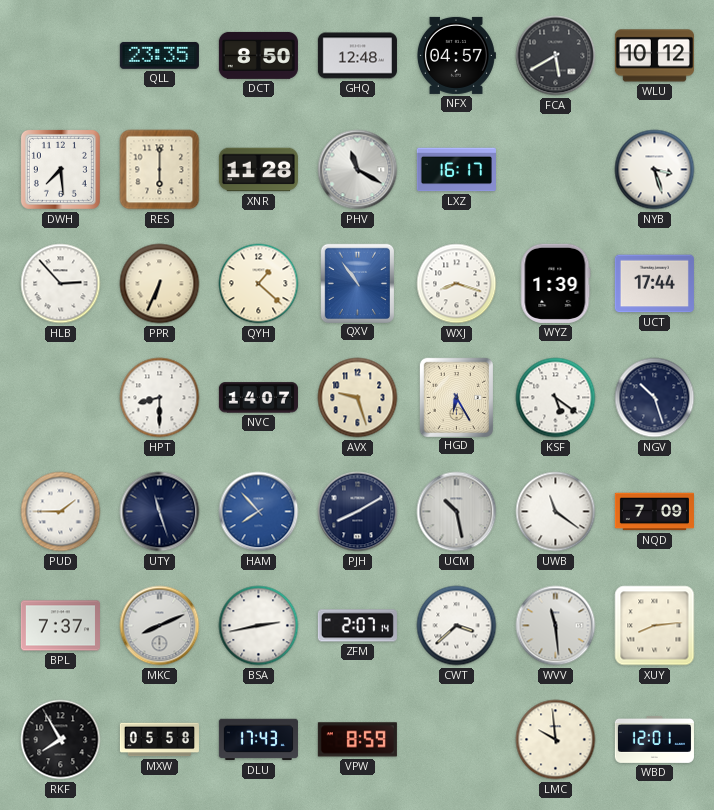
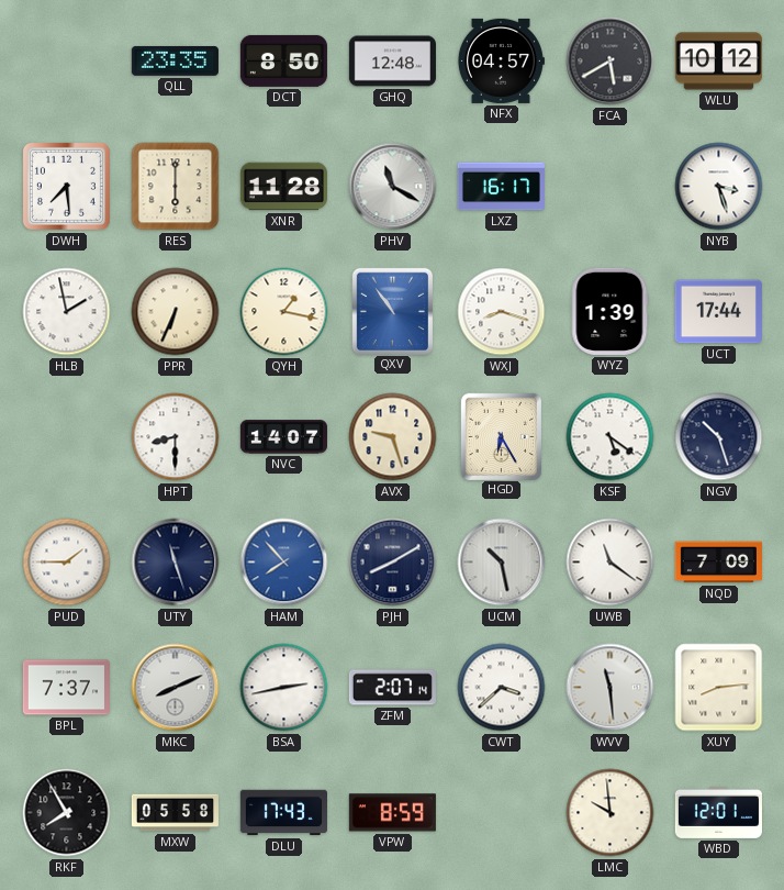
HLB: 2:53 -> 1:58
QYH: 1:22 -> 1:17
